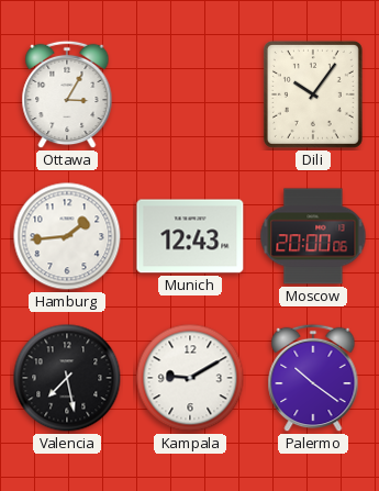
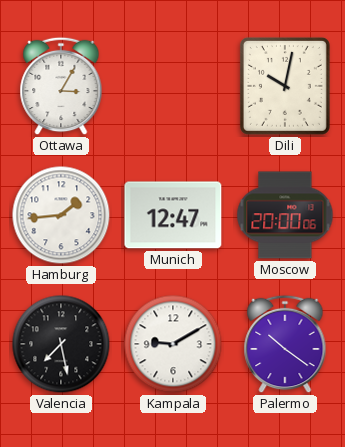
Dili: 10:06 -> 10:02
Munich: 12:43 -> 12:47
